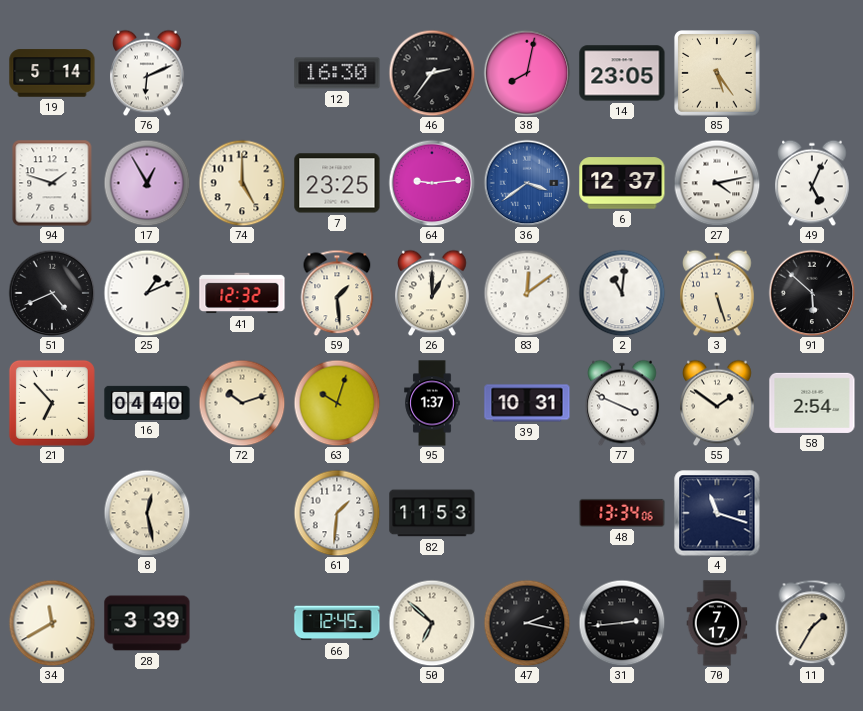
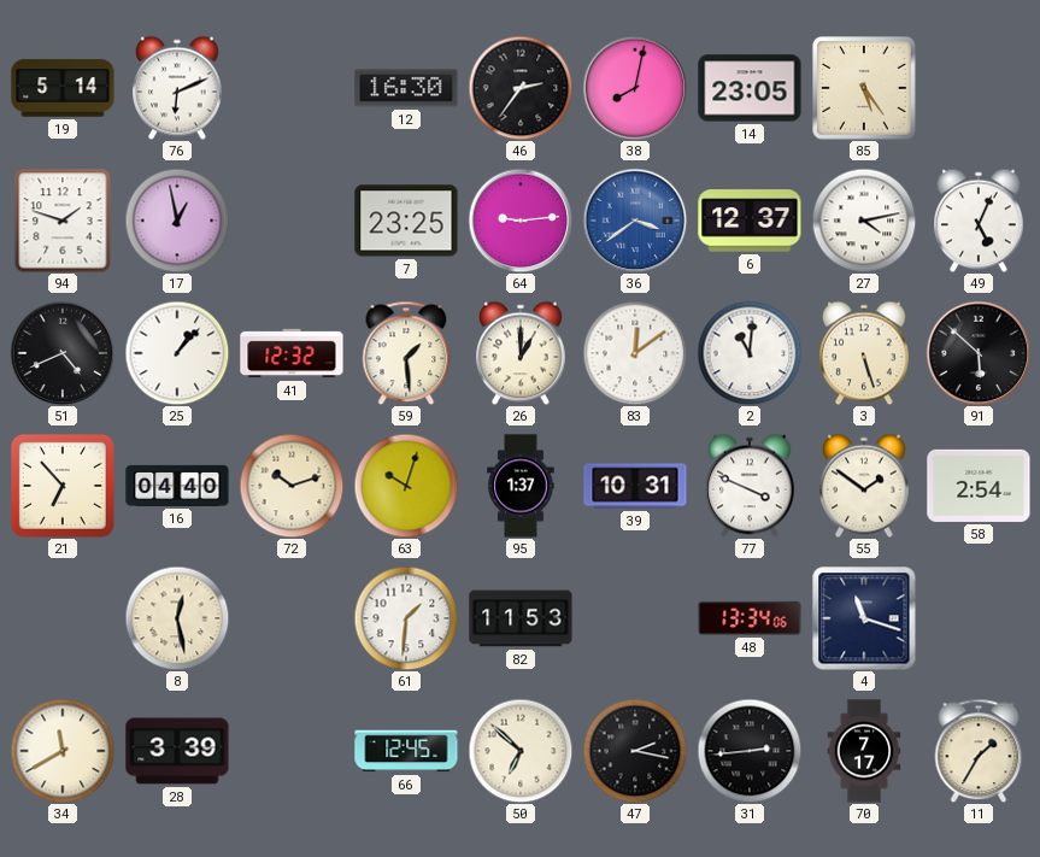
17: 12:55 -> 12:58
74: 5:00 -> none
25: 1:11 -> 1:07
